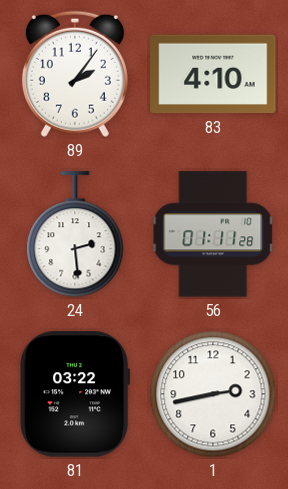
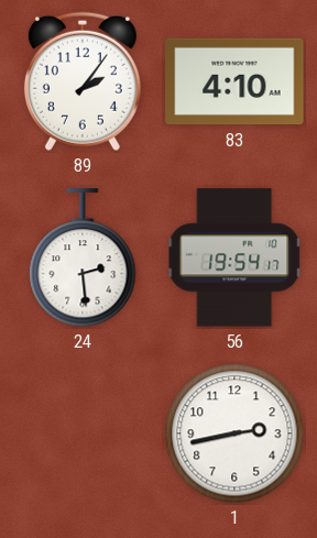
56: 01:11 -> 19:54
81: 03:22 -> none
